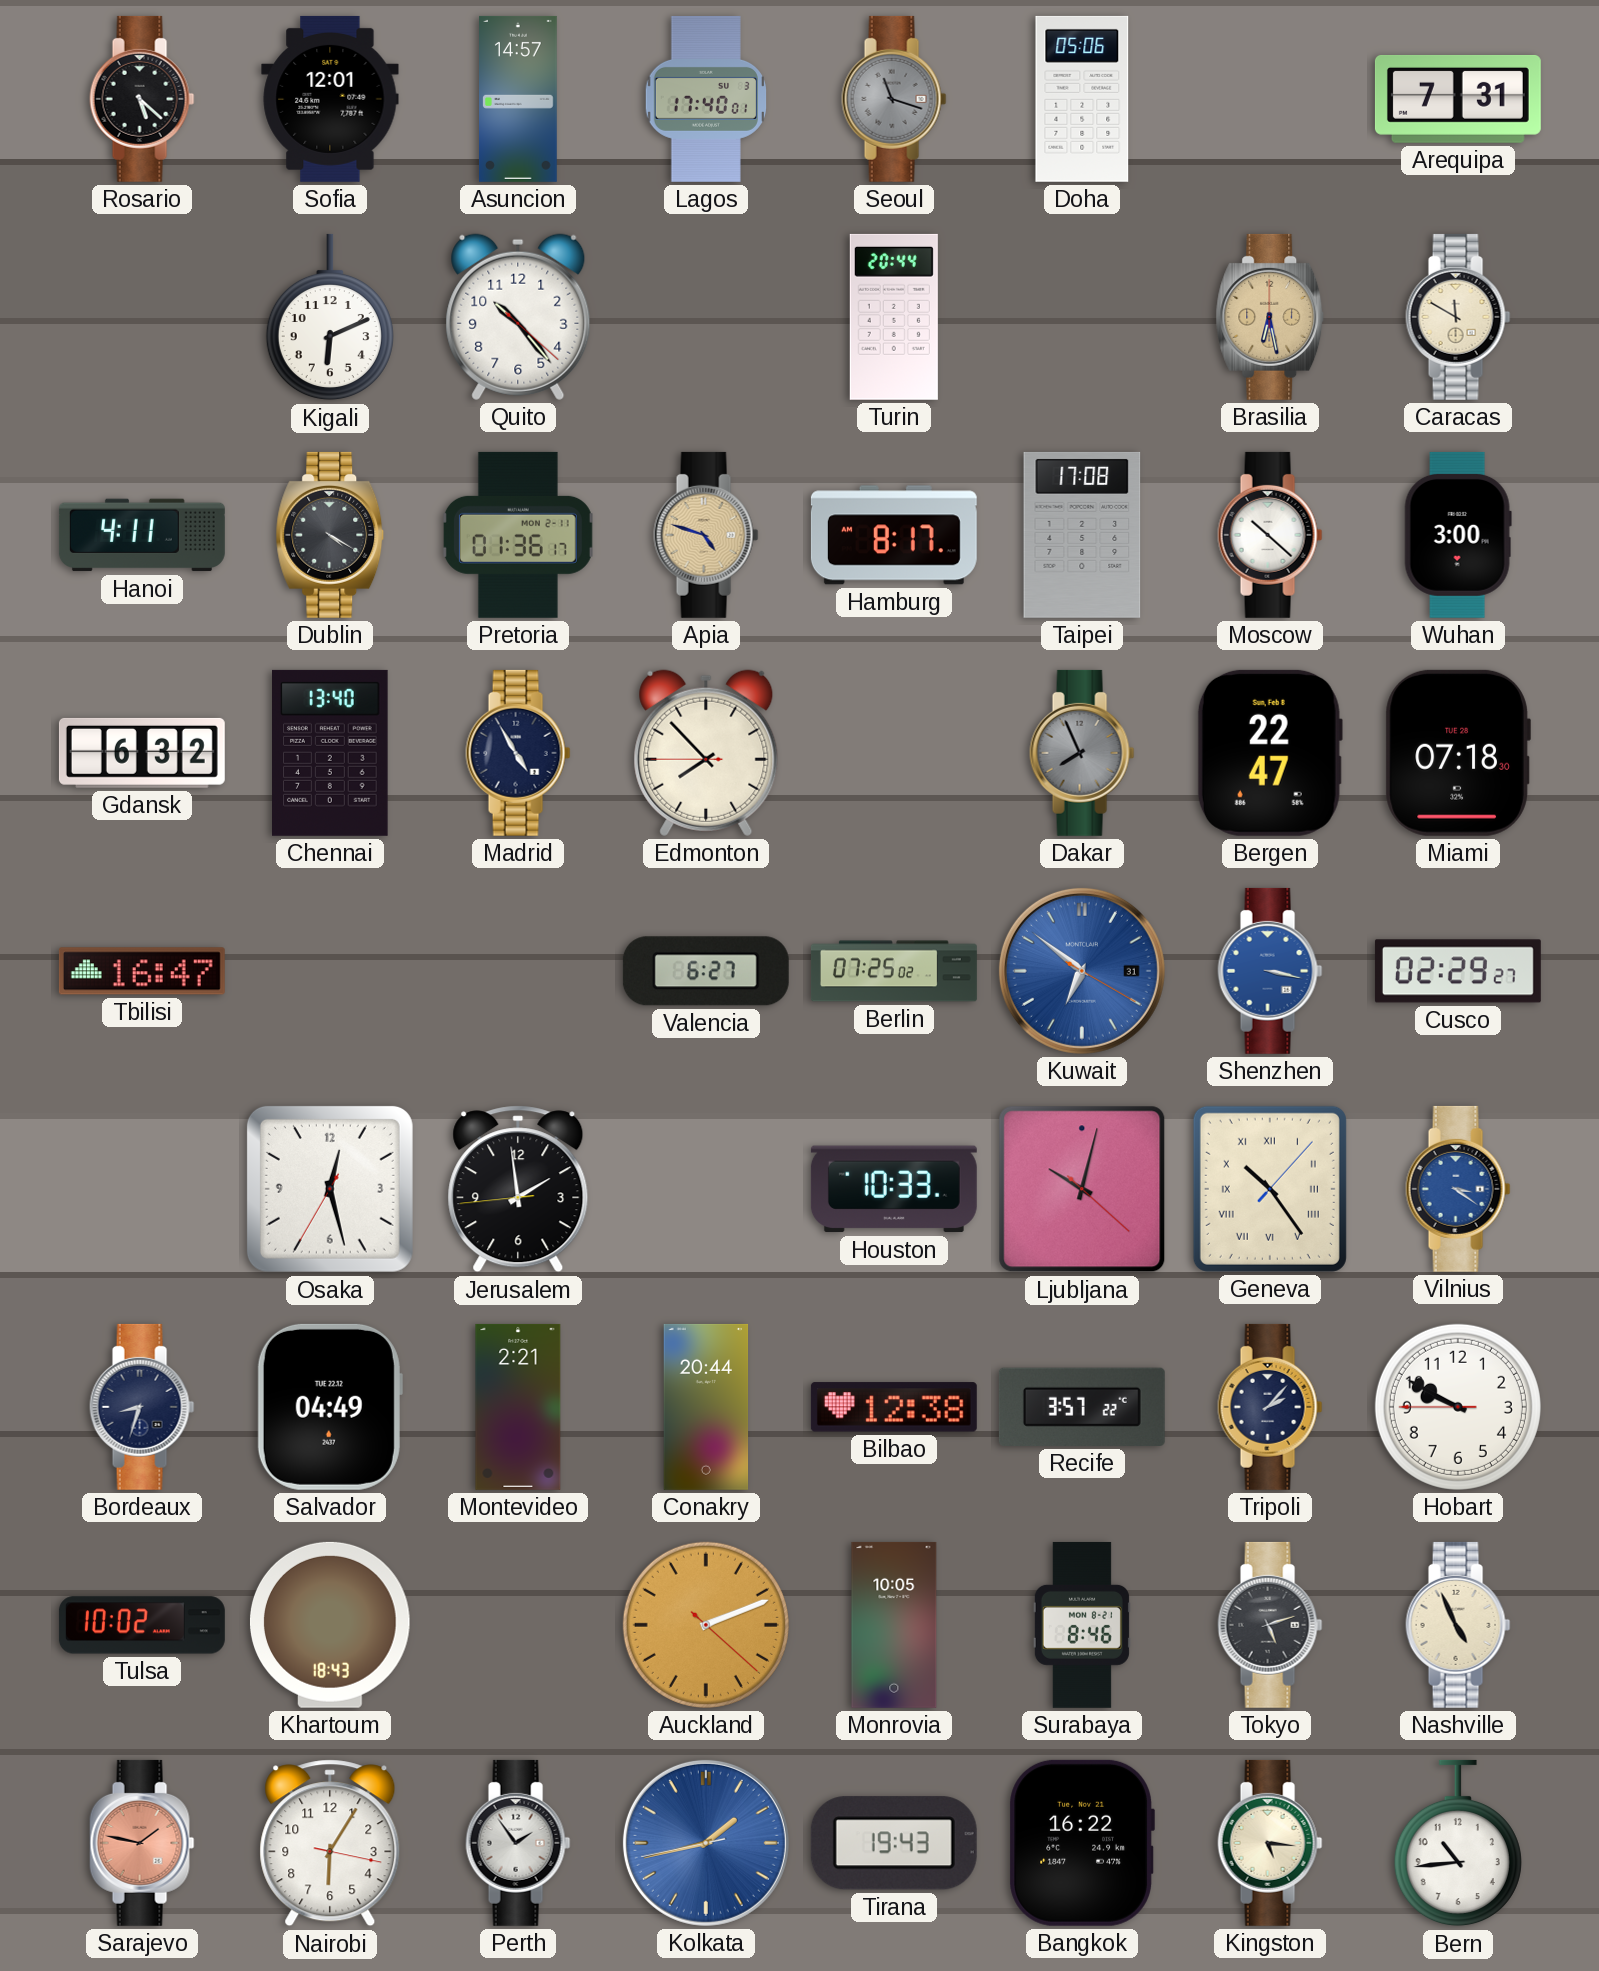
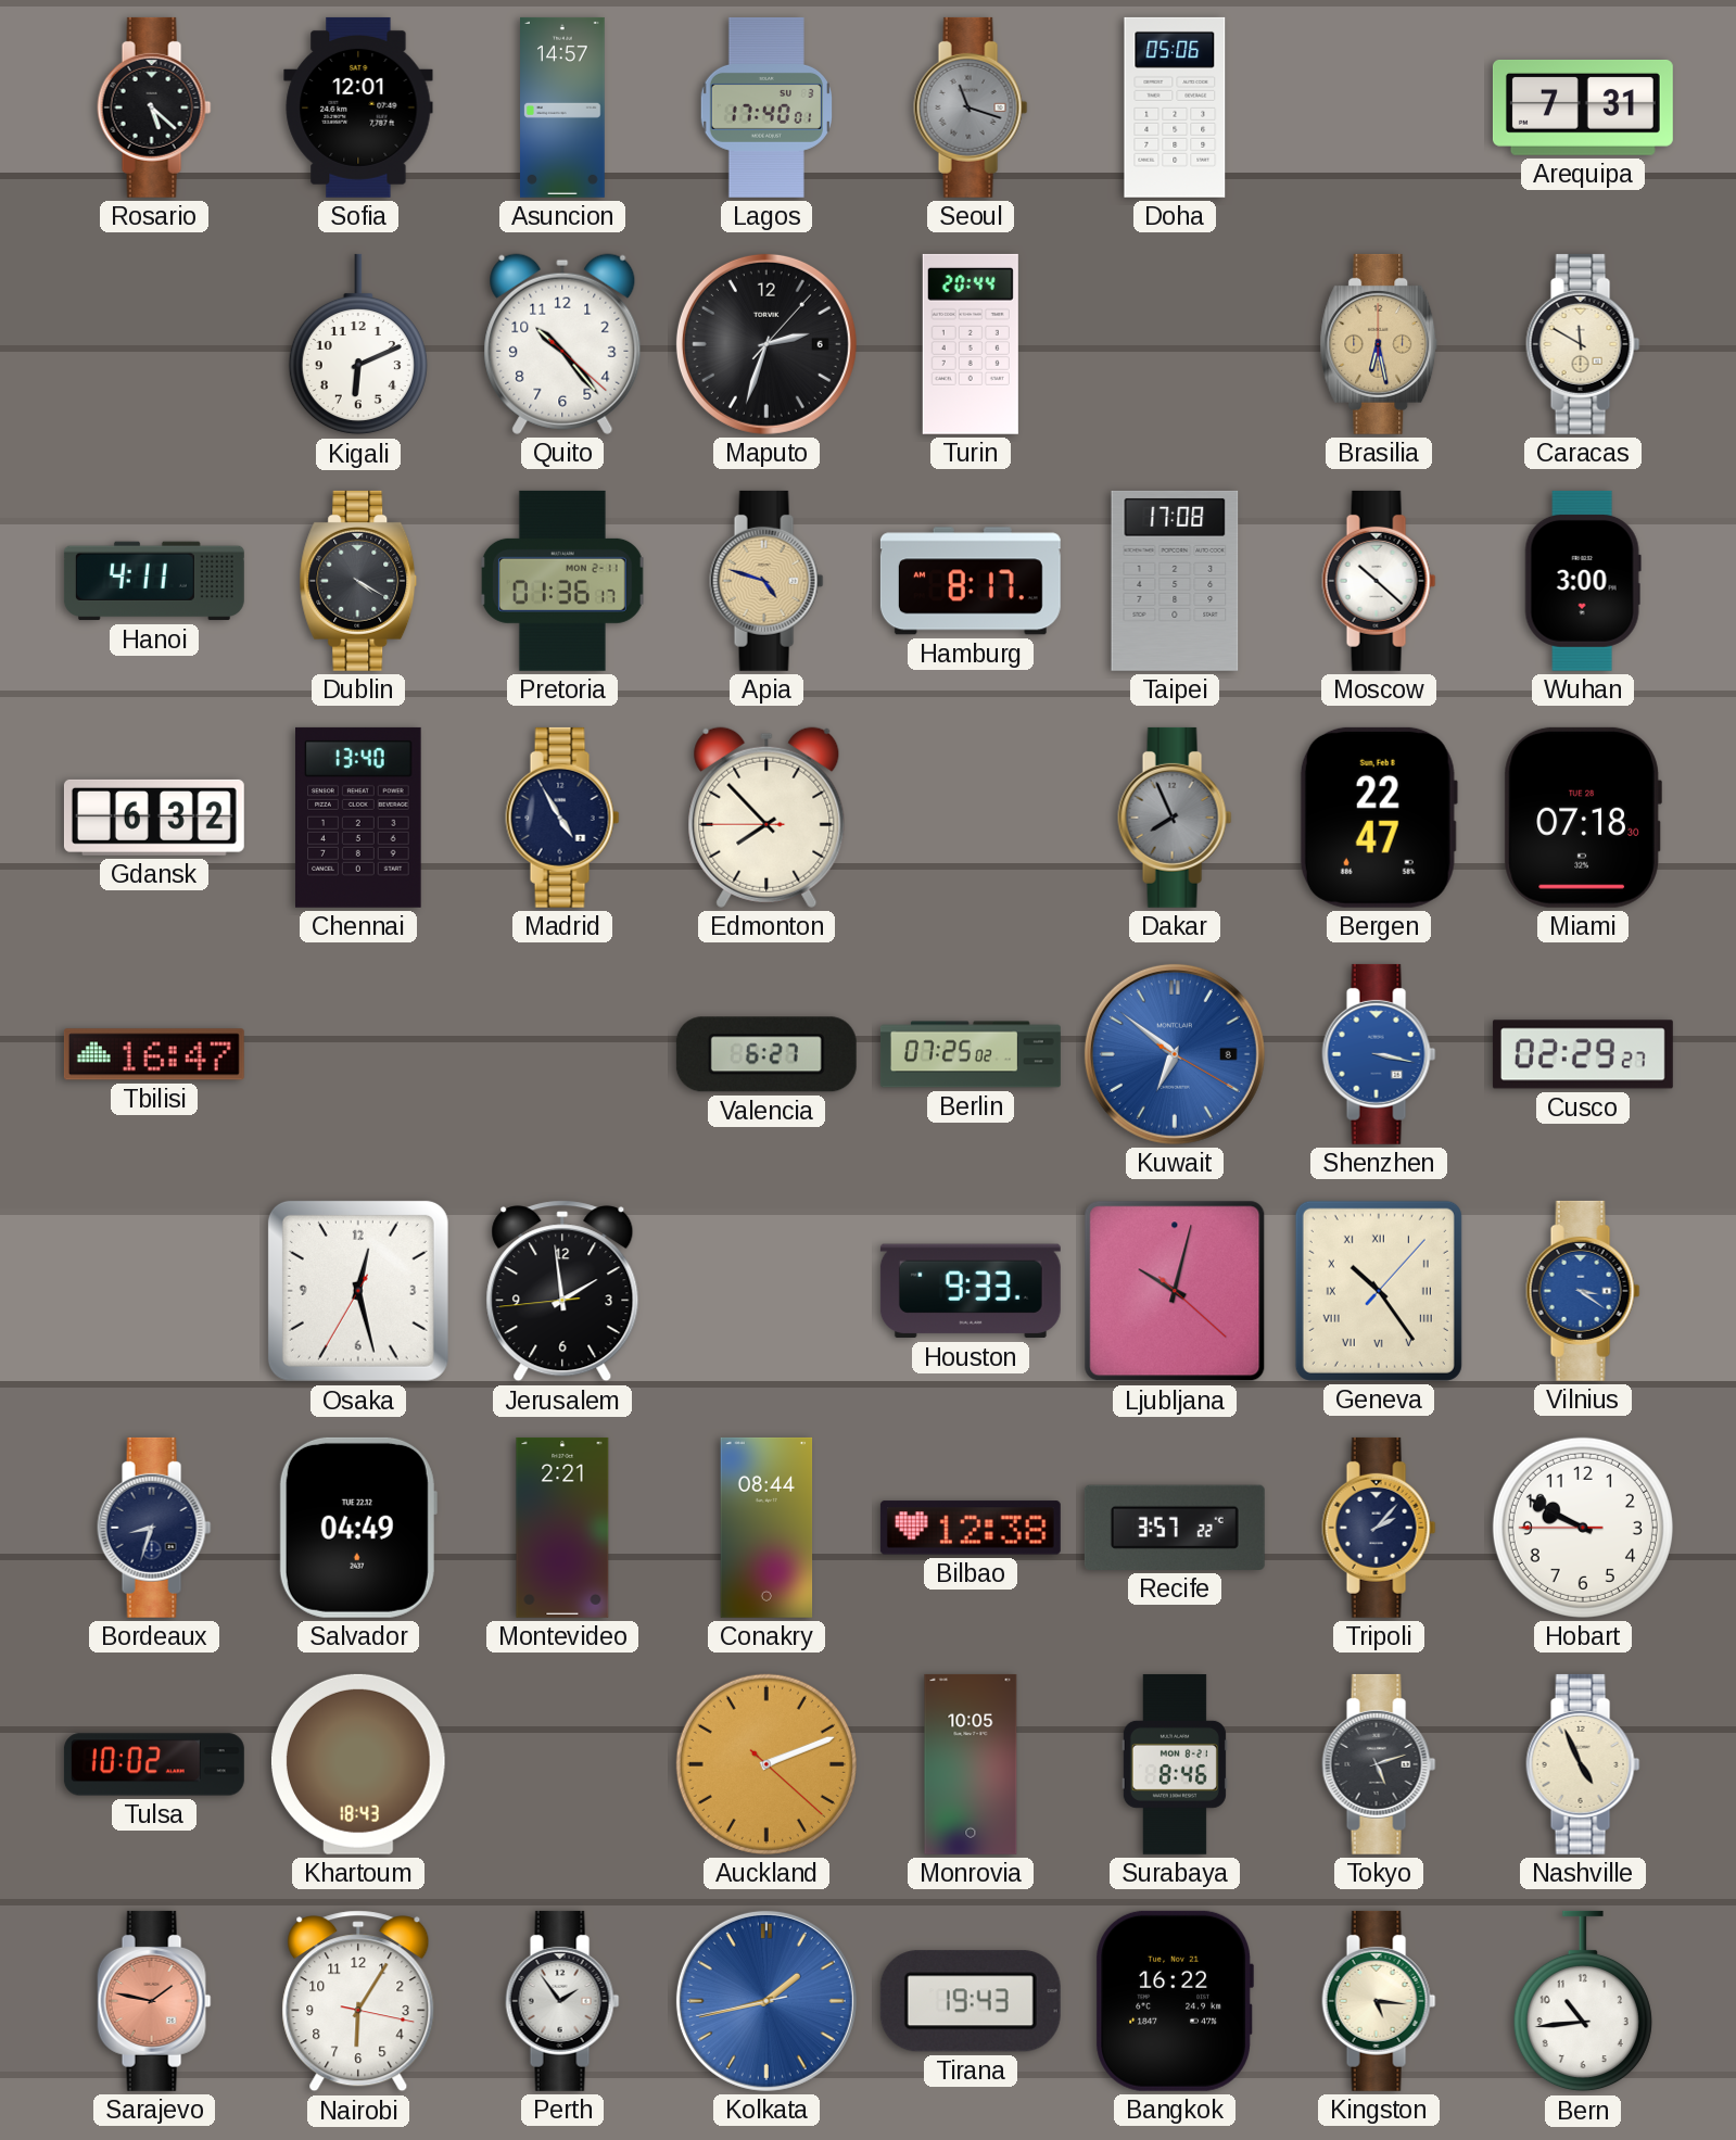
Maputo: none -> 2:33
Kuwait date: 31 -> 8
Houston: 10:33 -> 9:33
Conakry: 20:44 -> 08:44
